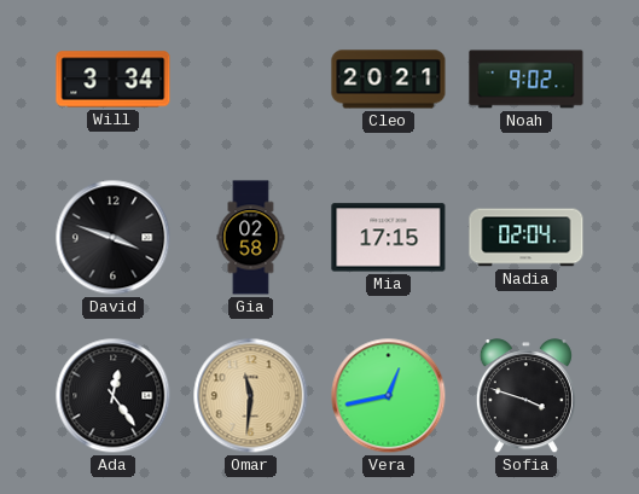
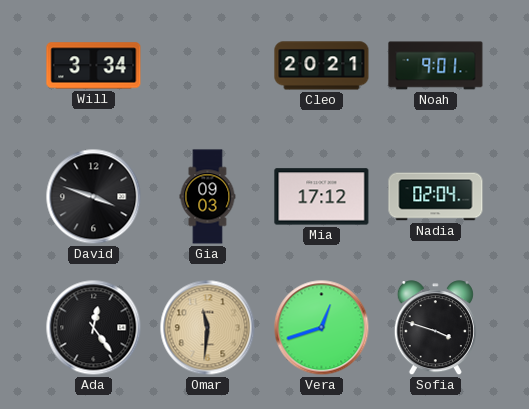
Noah: 9:02 -> 9:01
Gia: 02:58 -> 09:03
Mia: 17:15 -> 17:12
Vera: 12:43 -> 12:42
